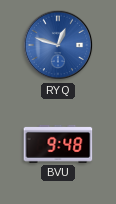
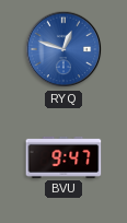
BVU: 9:48 -> 9:47
